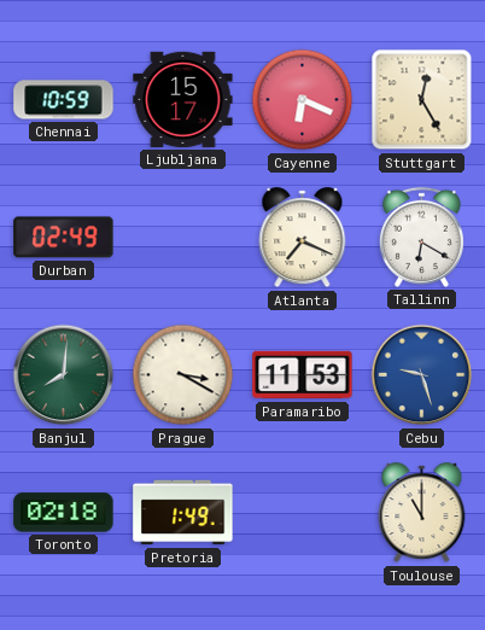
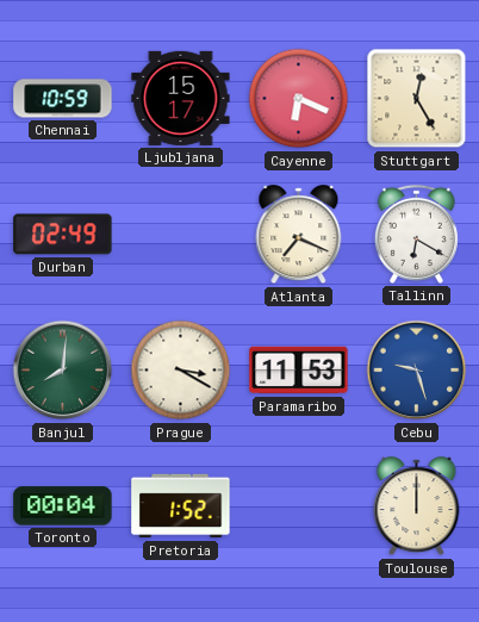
Toronto: 02:18 -> 00:04
Pretoria: 1:49 -> 1:52
Toulouse: 11:00 -> 12:00
